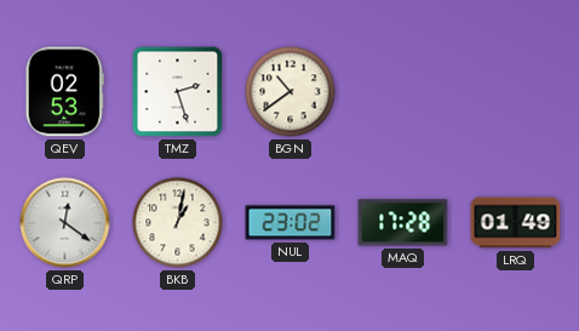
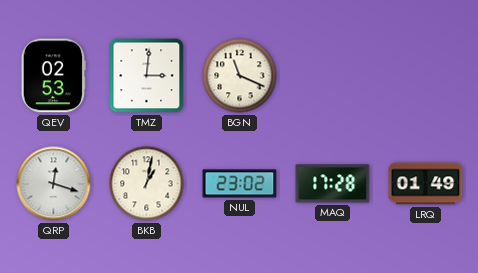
TMZ: 2:27 -> 3:01
BGN: 10:39 -> 11:19
QRP: 12:21 -> 12:18
